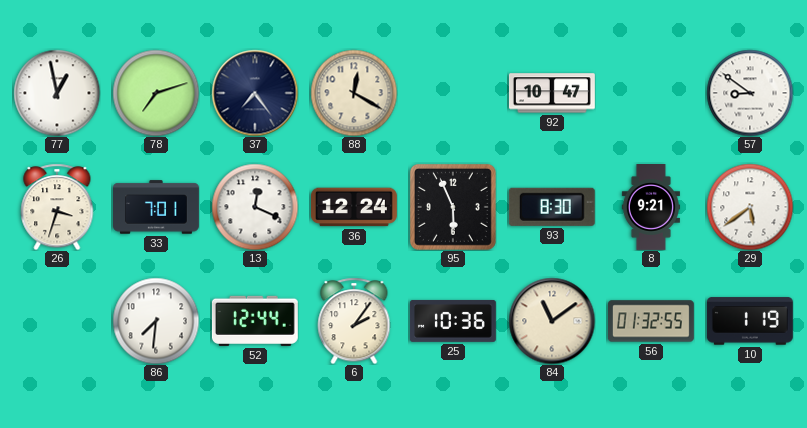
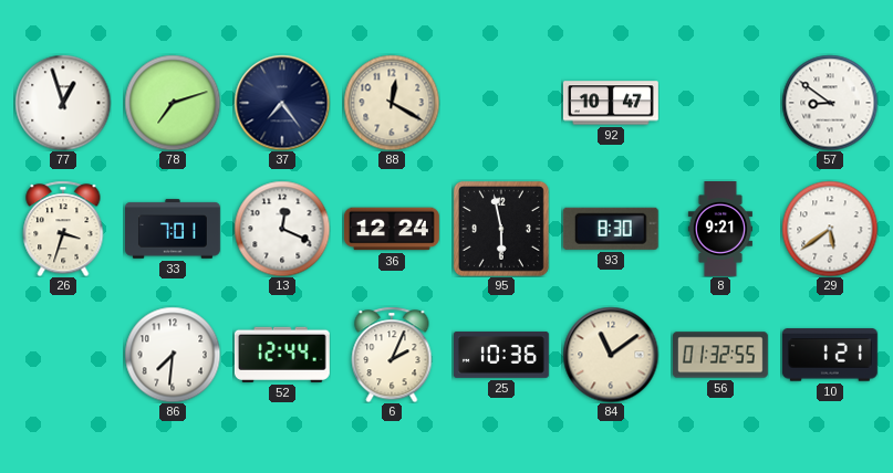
77: 12:58 -> 12:57
95: 5:56 -> 5:58
6: 2:06 -> 2:04
10: 1:19 -> 1:21
